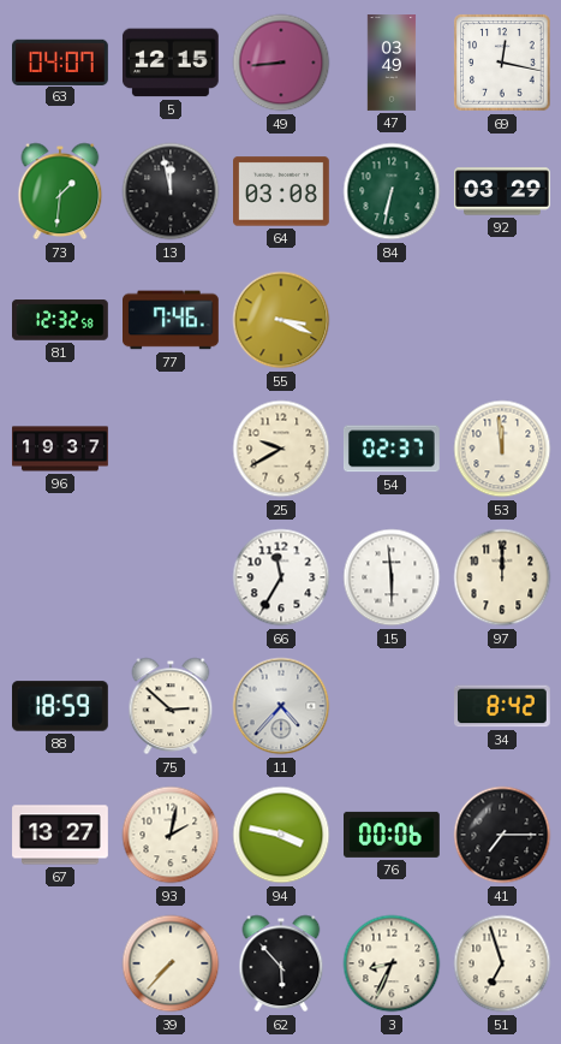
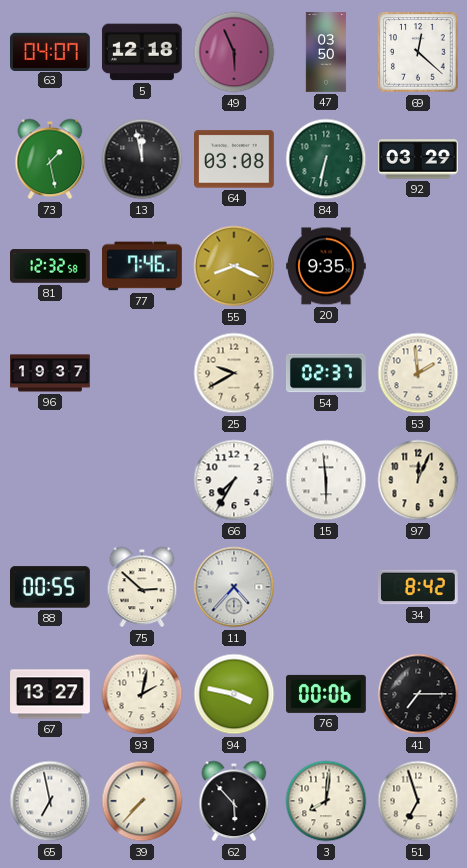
5: 12:15 -> 12:18
49: 8:44 -> 5:56
47: 03:49 -> 03:50
69: 12:17 -> 12:22
73: 1:31 -> 1:28
55: 3:19 -> 8:19
20: none -> 9:35
53: 11:59 -> 1:59
66: 11:35 -> 7:35
97: 12:00 -> 12:04
88: 18:59 -> 00:55
65: none -> 6:58
3: 8:34 -> 8:01
